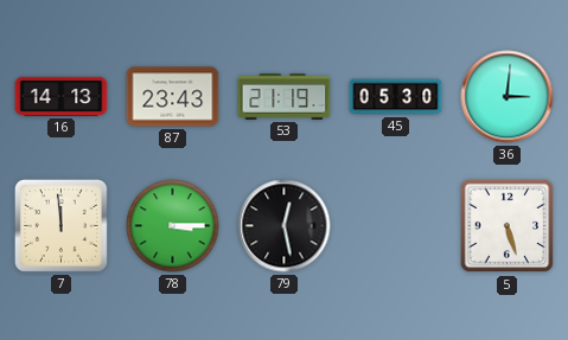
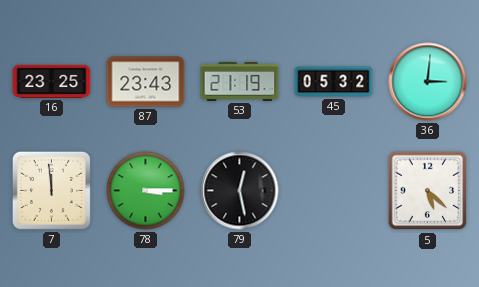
16: 14:13 -> 23:25
45: 05:30 -> 05:32
5: 5:27 -> 5:22
